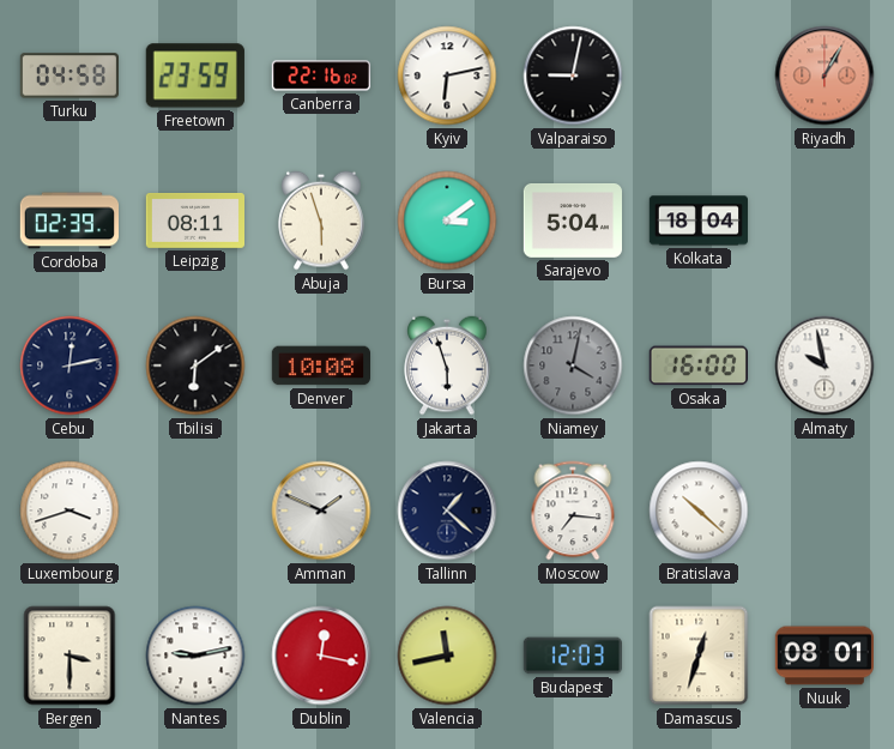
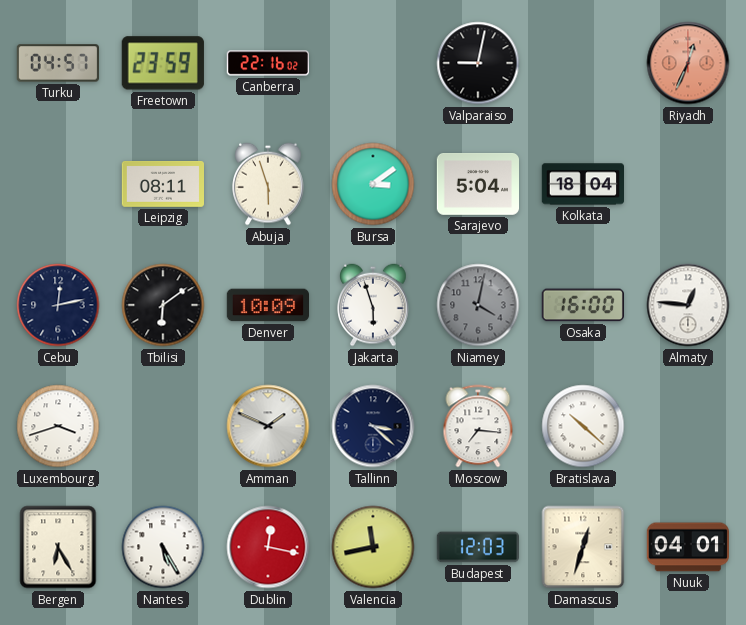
Turku: 04:58 -> 04:57
Kyiv: 6:13 -> none
Riyadh: 1:05 -> 12:34
Cordoba: 02:39 -> none
Denver: 10:08 -> 10:09
Almaty: 9:58 -> 12:46
Tallinn: 1:22 -> 3:22
Bergen: 3:30 -> 6:25
Nantes: 9:13 -> 5:25
Nuuk: 08:01 -> 04:01
